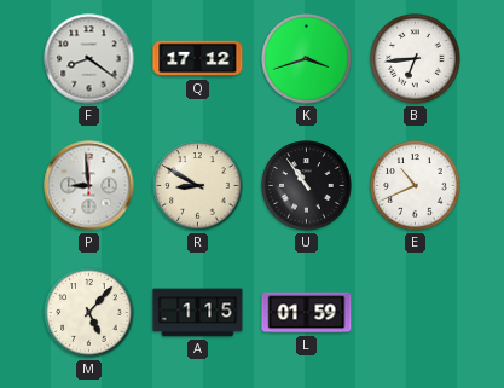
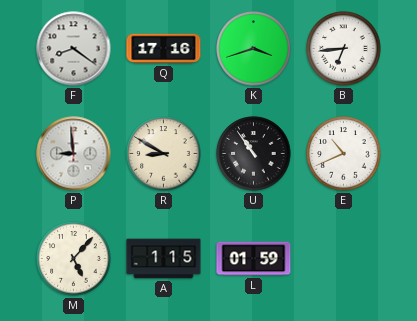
Q: 17:12 -> 17:16
